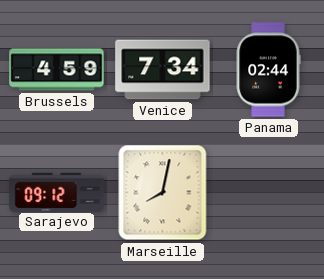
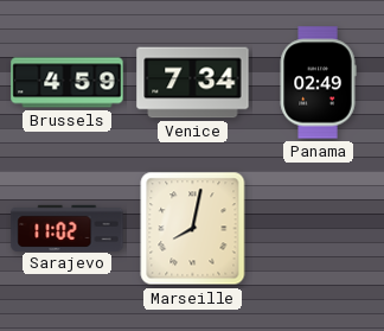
Panama: 02:44 -> 02:49
Sarajevo: 09:12 -> 11:02
